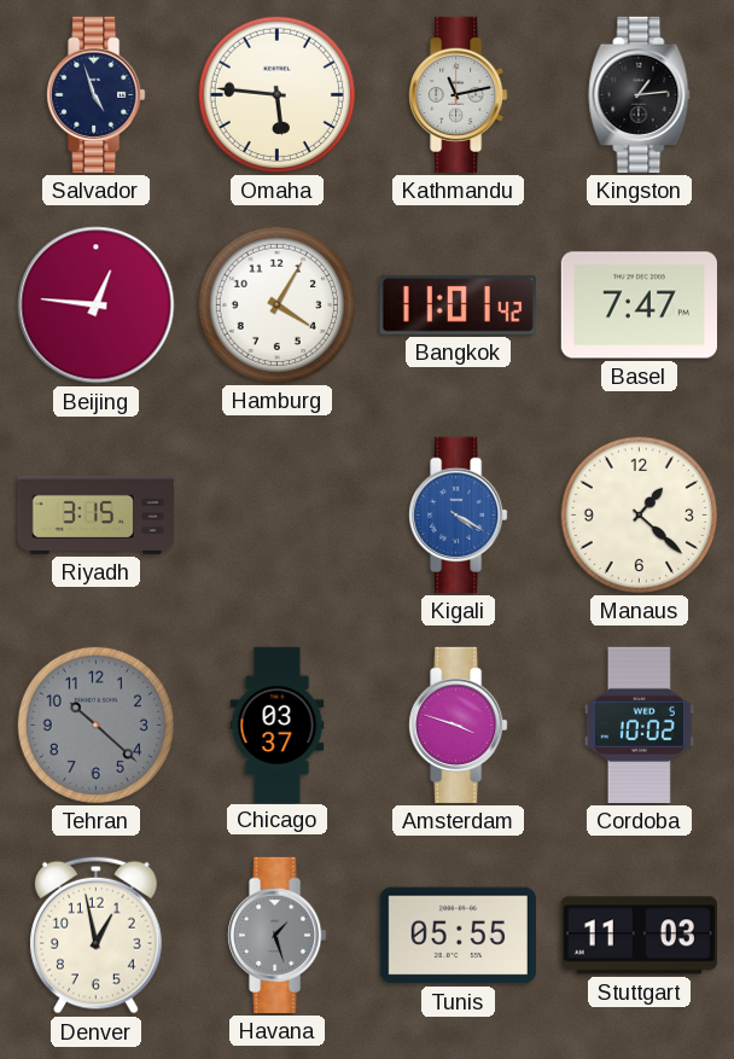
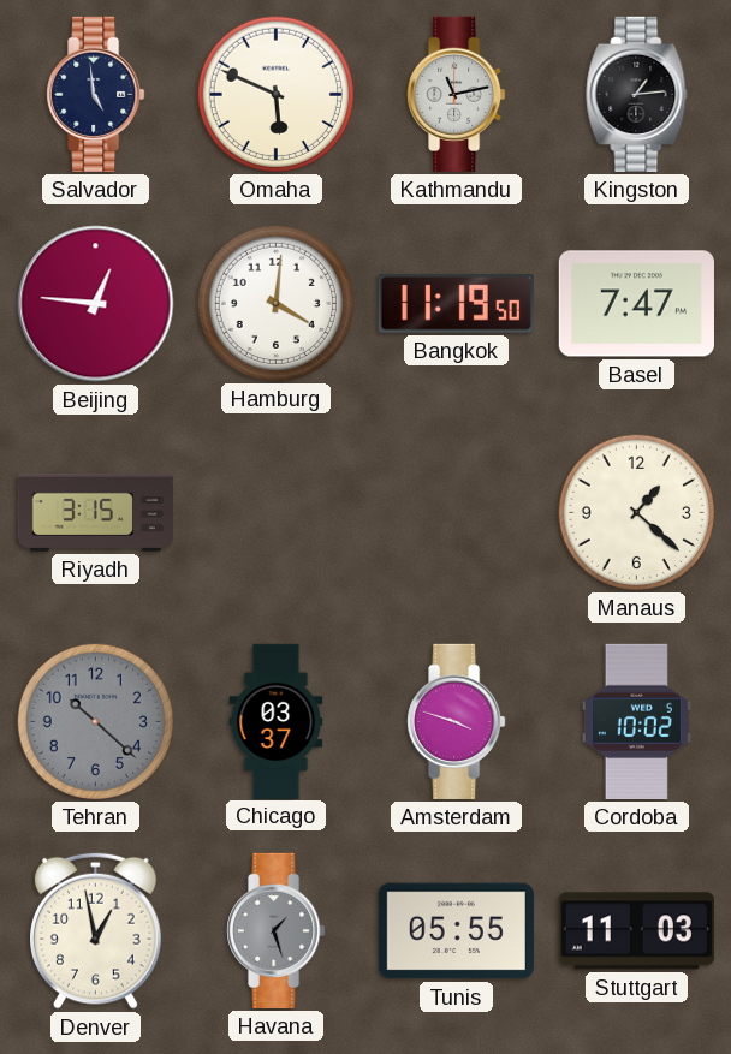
Salvador: 4:57 -> 4:59
Omaha: 5:46 -> 5:49
Hamburg: 4:05 -> 4:01
Bangkok: 11:01 -> 11:19
Kigali: 4:20 -> none
